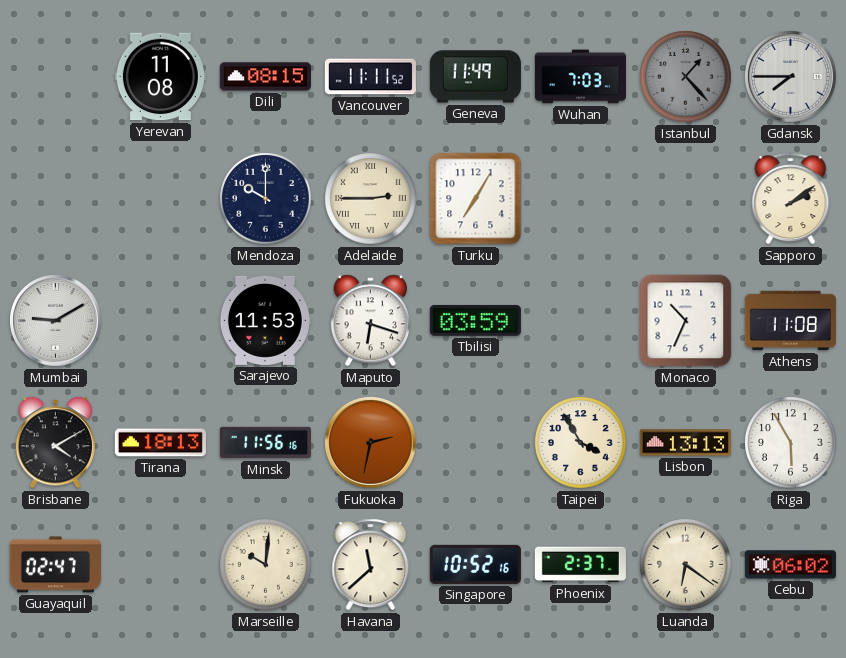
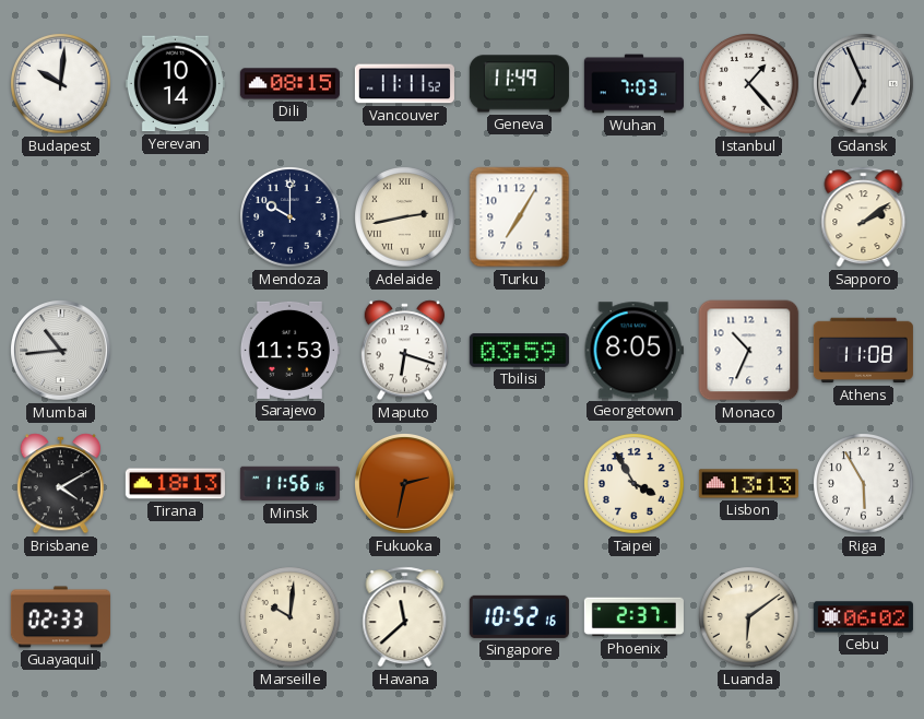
Budapest: none -> 10:01
Yerevan: 11:08 -> 10:14
Istanbul dial: grey -> white
Gdansk: 7:45 -> 6:56
Adelaide: 2:45 -> 2:43
Mumbai: 9:10 -> 10:44
Georgetown: none -> 8:05
Guayaquil: 02:47 -> 02:33
Luanda: 6:21 -> 6:09
